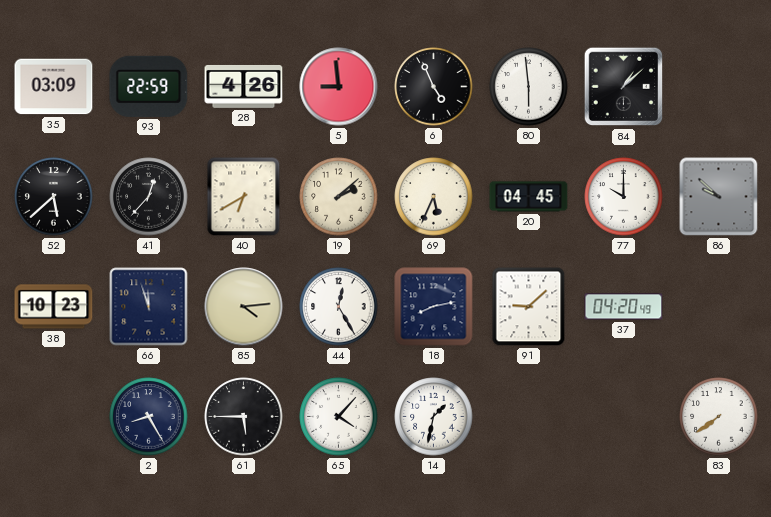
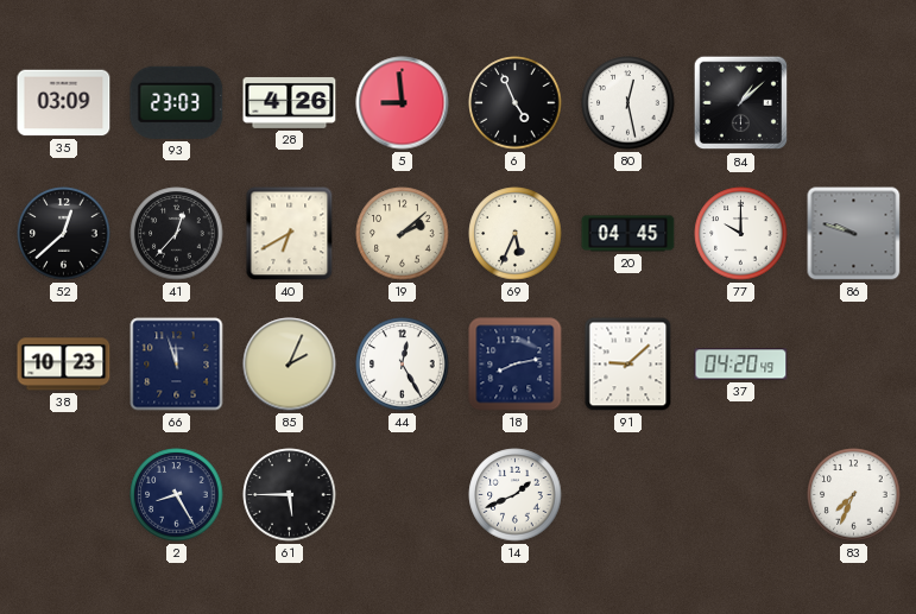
93: 22:59 -> 23:03
80: 5:59 -> 12:28
52: 5:38 -> 12:38
86: 9:52 -> 9:48
85: 4:14 -> 2:04
65: 4:07 -> none
14: 1:32 -> 1:41
83: 7:39 -> 7:34
